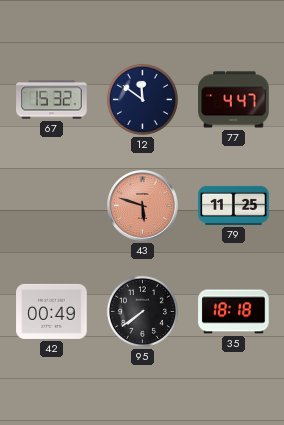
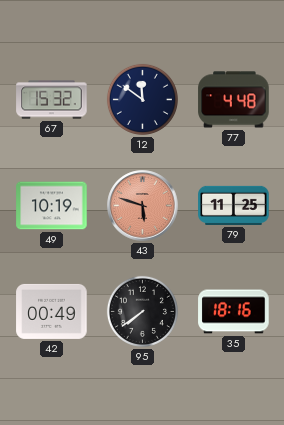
77: 4:47 -> 4:48
49: none -> 10:19
35: 18:18 -> 18:16
